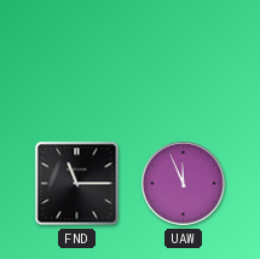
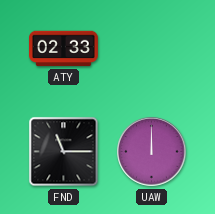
ATY: none -> 02:33
UAW: 11:56 -> 12:00
